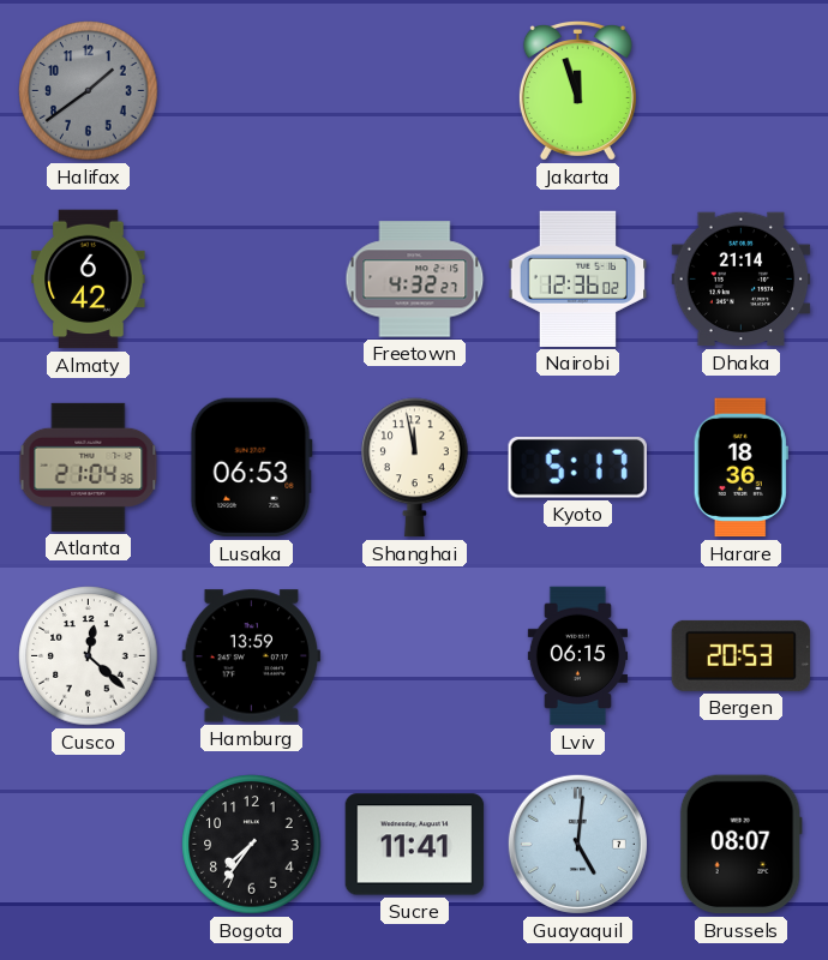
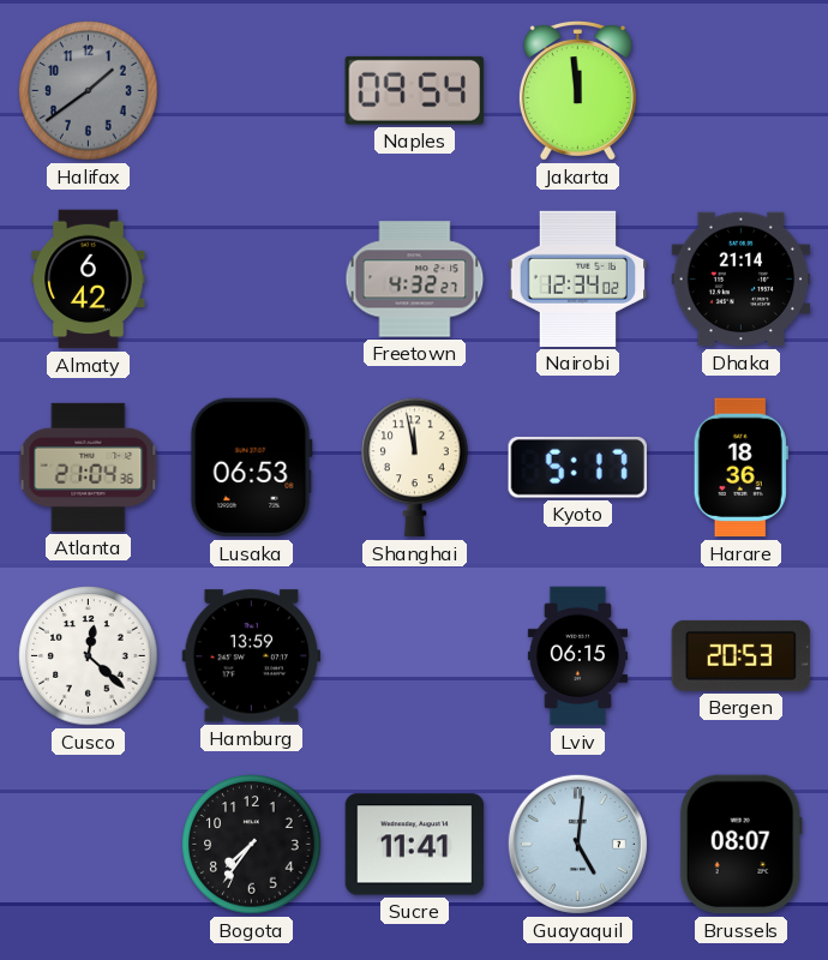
Naples: none -> 09:54
Jakarta: 11:57 -> 11:59
Nairobi: 12:36 -> 12:34
